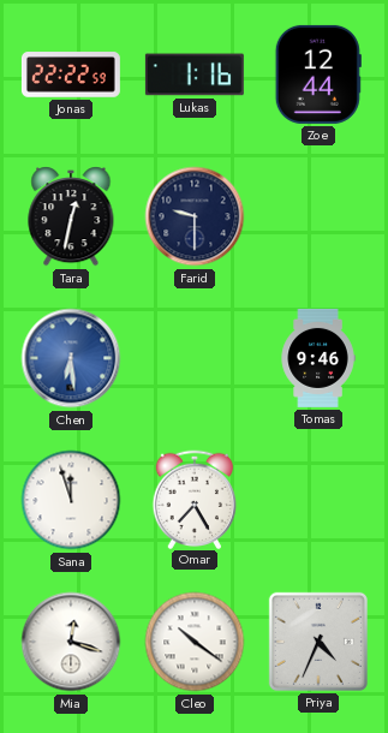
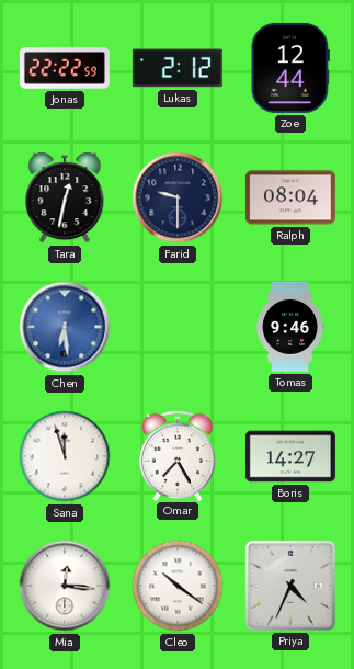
Lukas: 1:16 -> 2:12
Ralph: none -> 08:04
Boris: none -> 14:27
Mia: 12:18 -> 12:16
